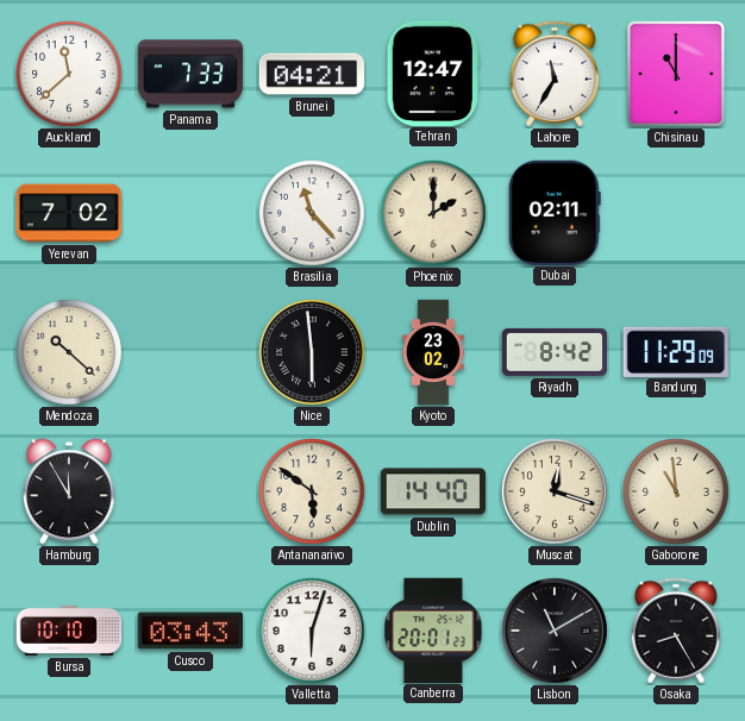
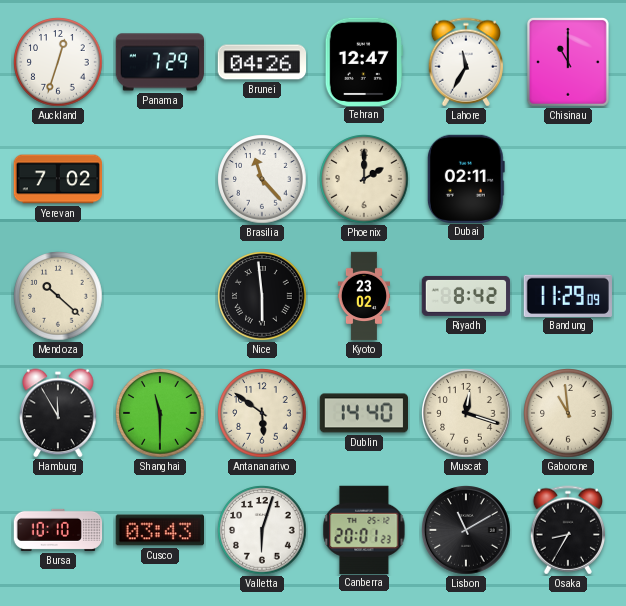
Auckland: 11:38 -> 12:33
Panama: 7:33 -> 7:29
Brunei: 04:21 -> 04:26
Shanghai: none -> 11:30
Osaka: 8:25 -> 8:35
